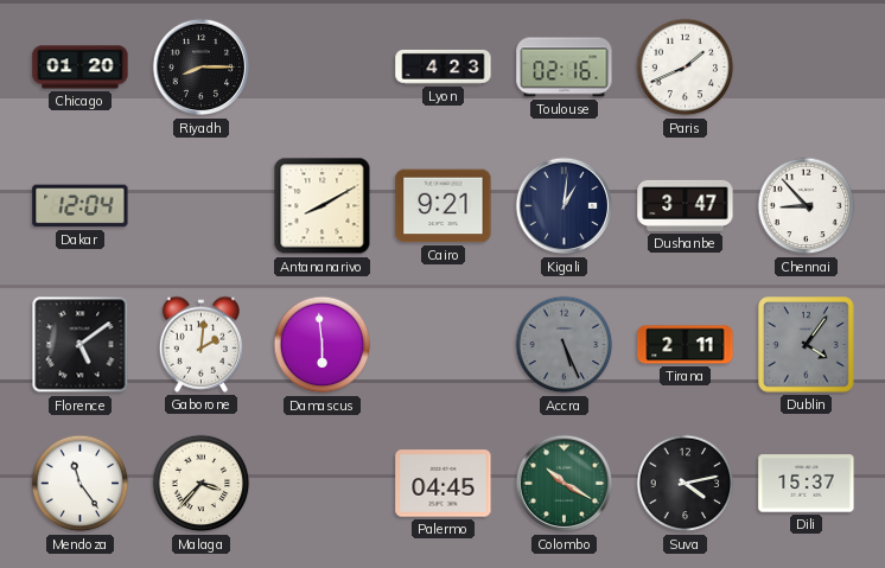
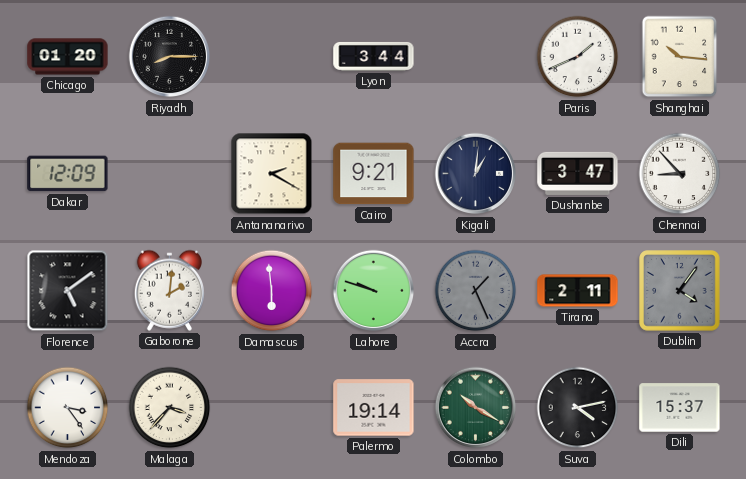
Lyon: 4:23 -> 3:44
Toulouse: 02:16 -> none
Shanghai: none -> 10:16
Dakar: 12:04 -> 12:09
Antananarivo: 8:10 -> 2:20
Lahore: none -> 9:48
Accra: 5:26 -> 1:26
Mendoza: 11:24 -> 3:24
Palermo: 04:45 -> 19:14
